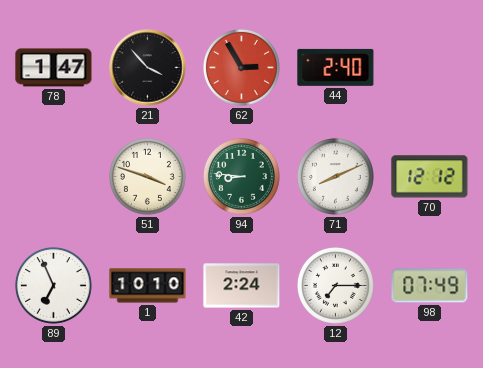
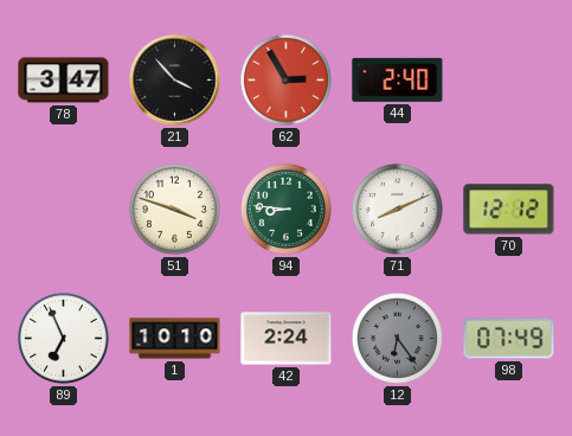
78: 1:47 -> 3:47
12: 7:15 -> 6:24
12 dial: white -> grey
